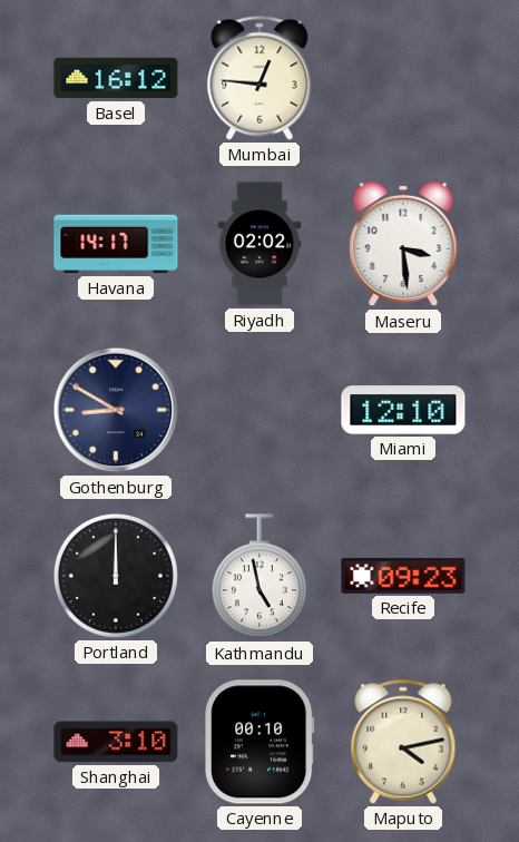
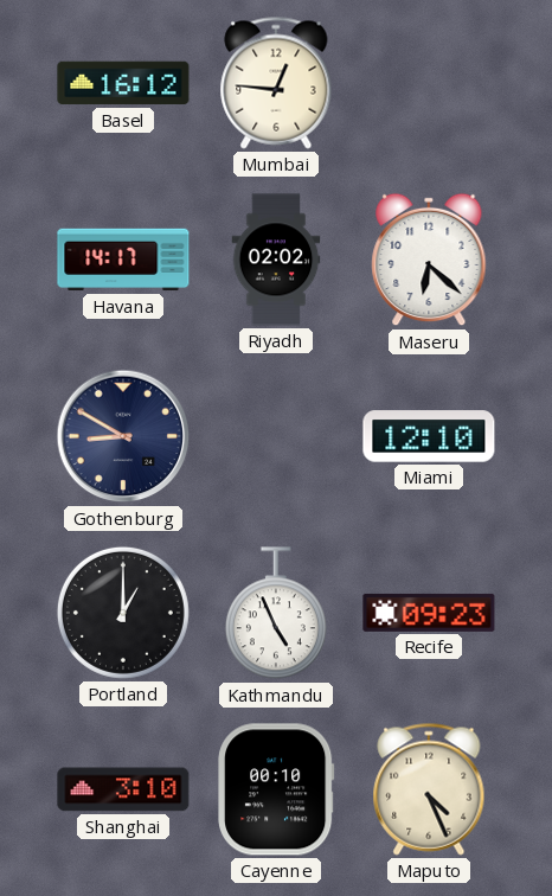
Maseru: 3:29 -> 6:22
Portland: 12:00 -> 1:00
Kathmandu: 4:58 -> 4:56
Maputo: 4:13 -> 4:26
